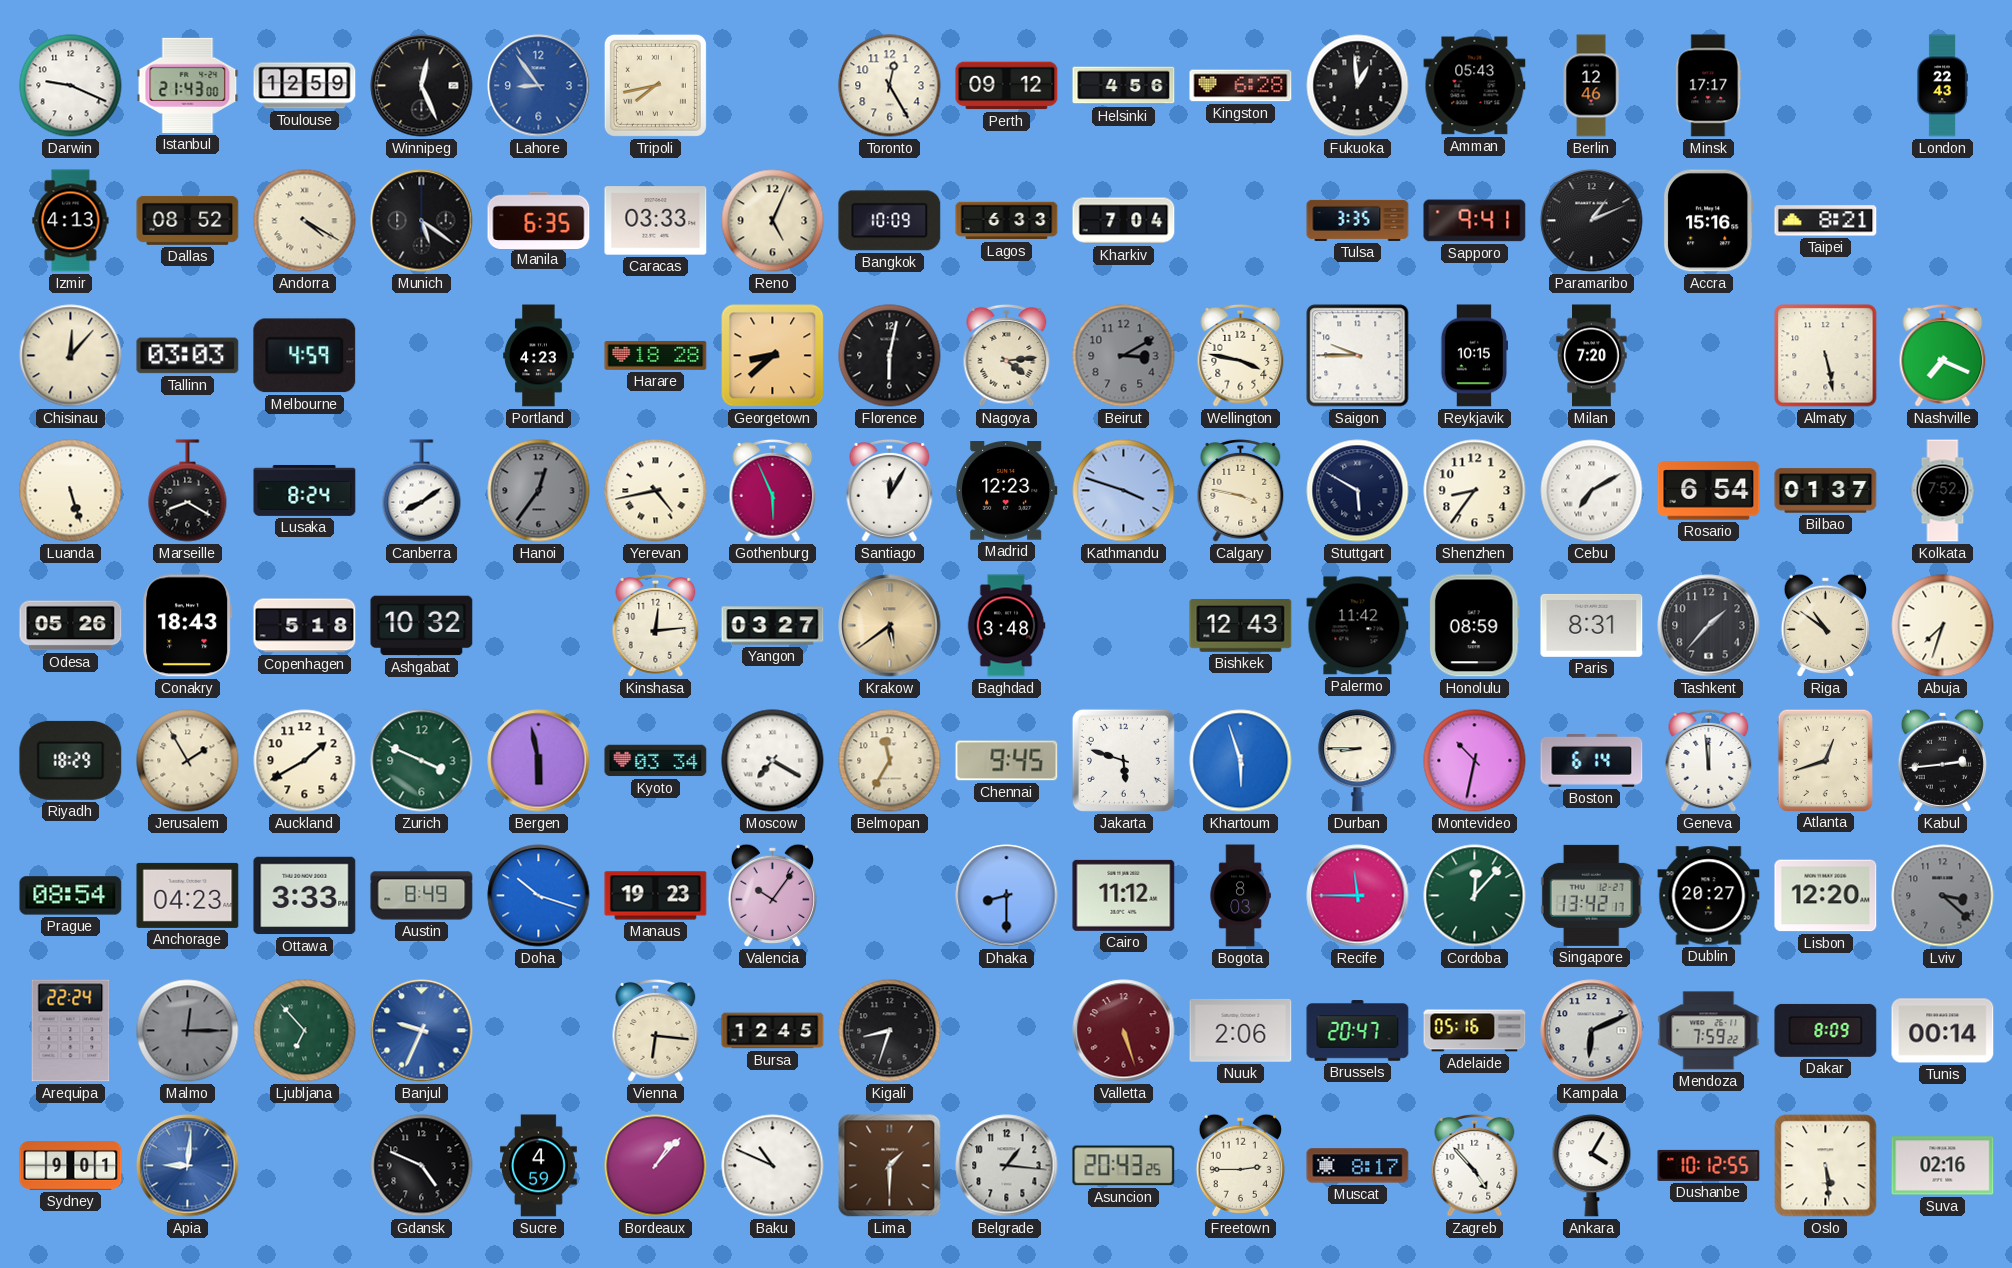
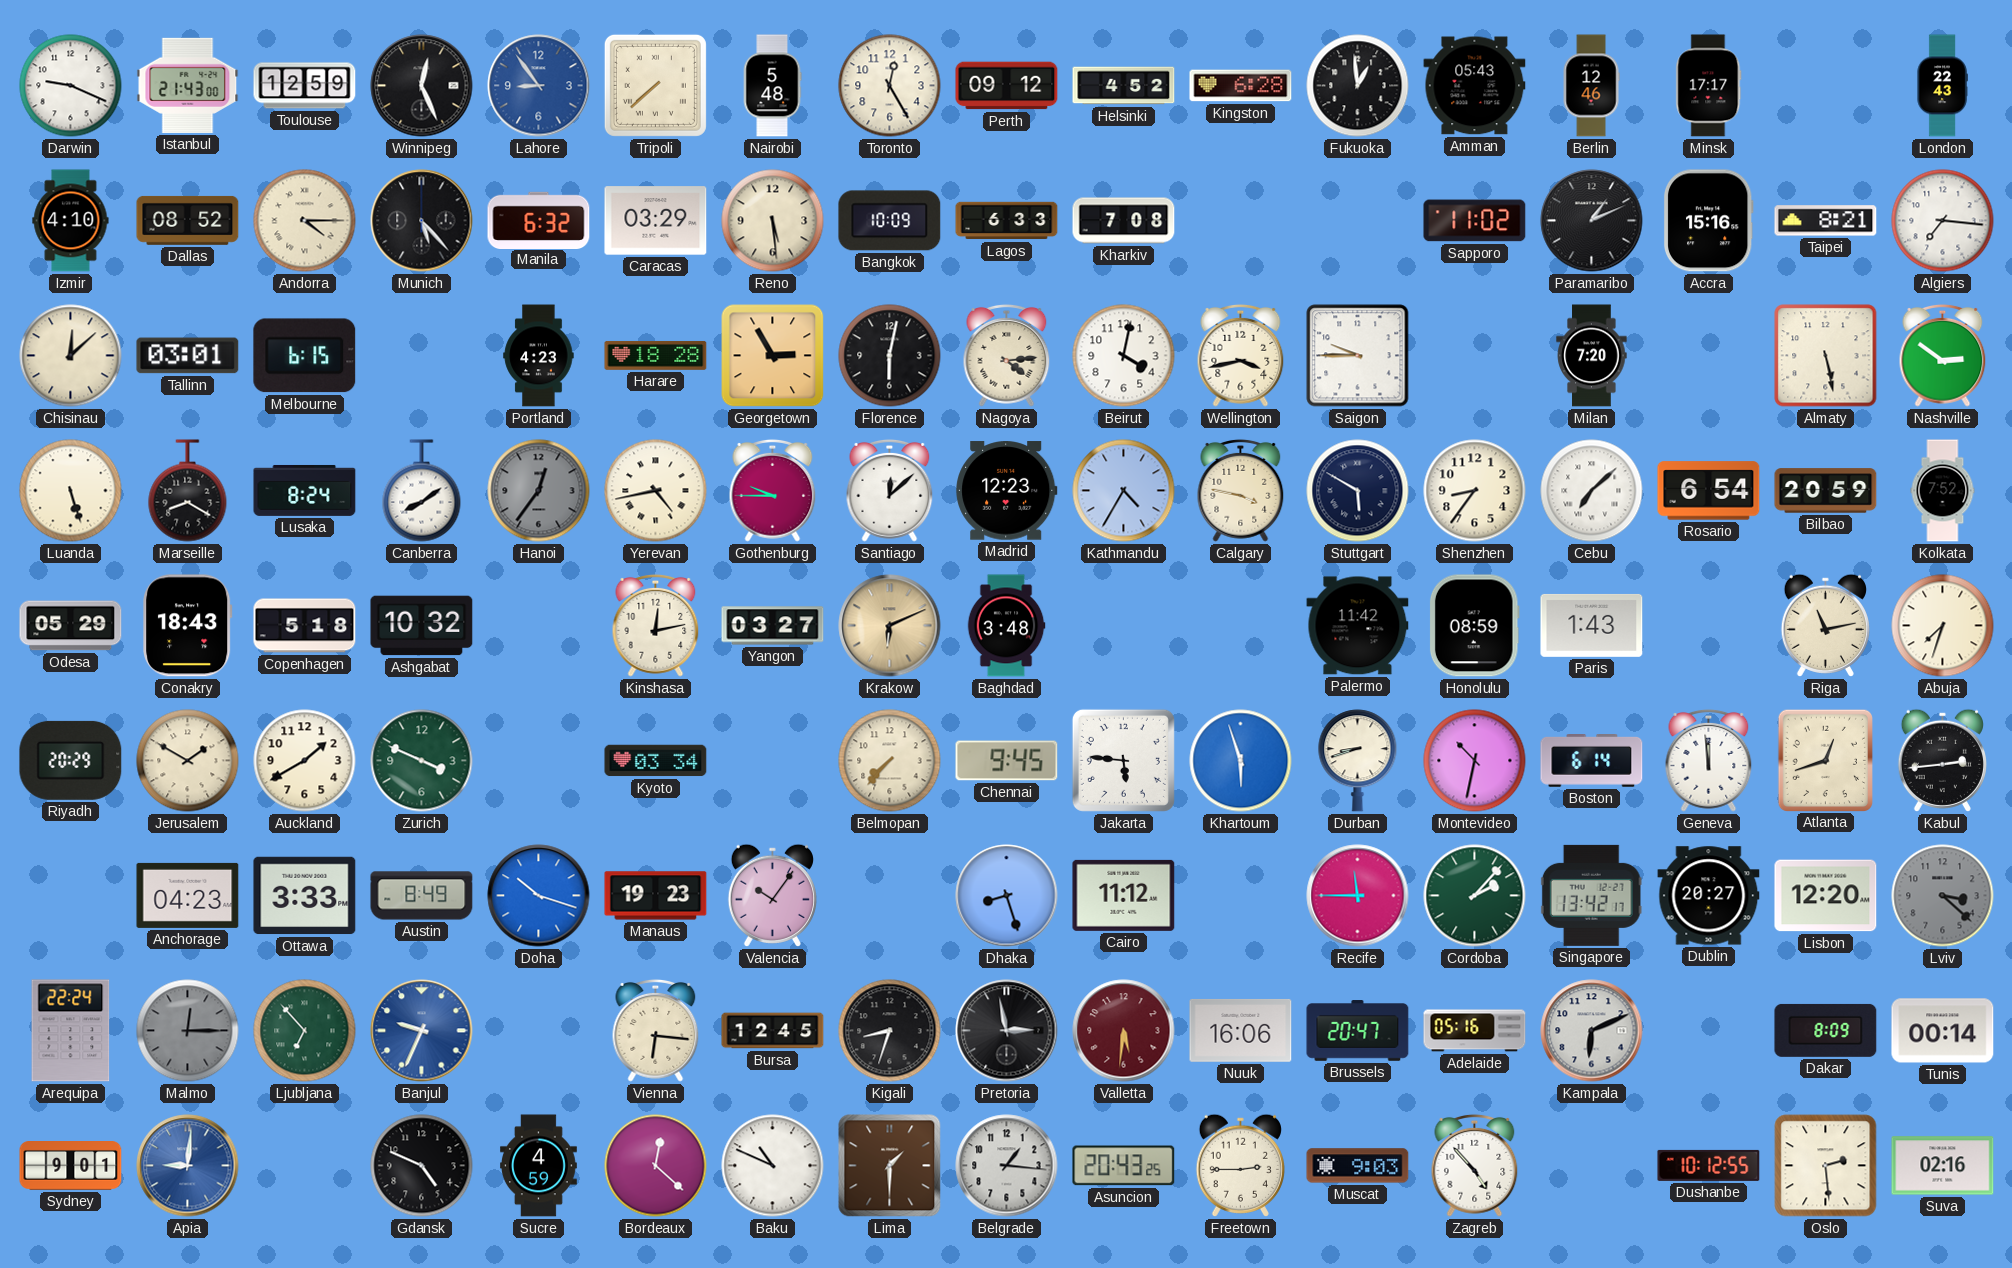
Tripoli: 7:43 -> 7:38
Nairobi: none -> 5:48
Helsinki: 4:56 -> 4:52
Izmir: 4:13 -> 4:10
Andorra: 4:20 -> 4:15
Munich: 5:21 -> 5:23
Manila: 6:35 -> 6:32
Caracas: 03:33 -> 03:29
Reno: 5:04 -> 5:29
Kharkiv: 7:04 -> 7:08
Tulsa: 3:35 -> none
Sapporo: 9:41 -> 11:02
Algiers: none -> 7:16
Chisinau: 12:07 -> 12:08
Tallinn: 03:03 -> 03:01
Melbourne: 4:59 -> 6:15
Georgetown: 8:38 -> 2:55
Beirut: 3:10 -> 4:02
Beirut dial: grey -> white
Wellington: 3:47 -> 3:43
Reykjavik: 10:15 -> none
Nashville: 7:19 -> 2:51
Gothenburg: 5:56 -> 9:45
Santiago: 12:05 -> 12:08
Kathmandu: 3:48 -> 4:35
Cebu: 7:10 -> 7:08
Bilbao: 01:37 -> 20:59
Odesa: 05:26 -> 05:29
Kinshasa: 12:14 -> 12:13
Krakow: 5:39 -> 6:11
Bishkek: 12:43 -> none
Paris: 8:31 -> 1:43
Tashkent: 1:37 -> none
Riga: 10:51 -> 11:13
Riyadh: 18:29 -> 20:29
Jerusalem: 1:55 -> 1:50
Bergen: 5:58 -> none
Moscow: 7:20 -> none
Belmopan: 11:35 -> 7:37
Jakarta: 5:48 -> 5:46
Durban: 8:45 -> 8:42
Prague: 08:54 -> none
Dhaka: 8:30 -> 8:27
Bogota: 8:03 -> none
Cordoba: 12:07 -> 2:07
Pretoria: none -> 2:58
Valletta: 5:27 -> 5:31
Nuuk: 2:06 -> 16:06
Mendoza: 7:59 -> none
Bordeaux: 1:07 -> 12:22
Muscat: 8:17 -> 9:03
Ankara: 4:05 -> none
Oslo: 5:29 -> 2:29
